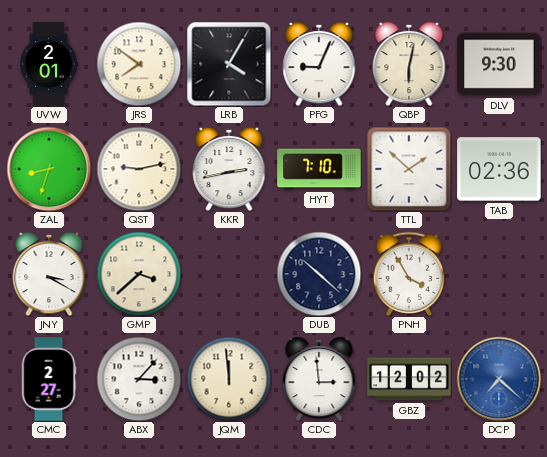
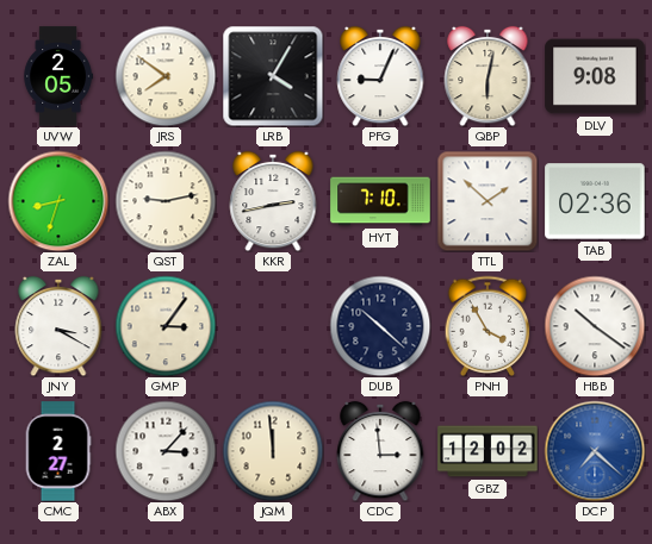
UVW: 2:01 -> 2:05
DLV: 9:30 -> 9:08
GMP: 3:38 -> 3:06
HBB: none -> 10:21
